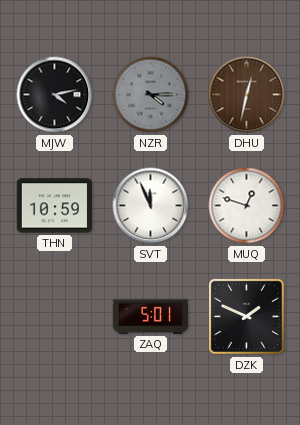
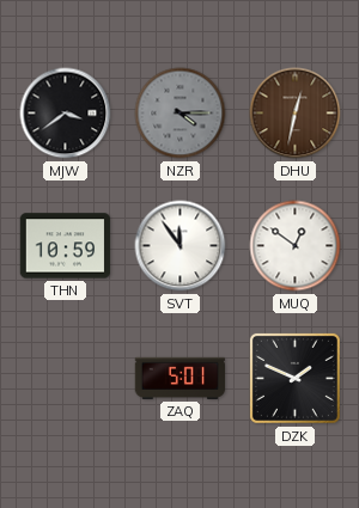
MJW: 4:13 -> 3:39
SVT: 11:56 -> 11:54
MUQ: 12:48 -> 12:51
